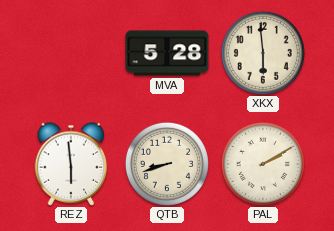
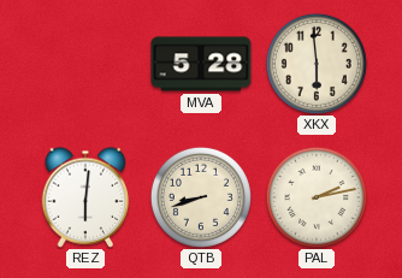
REZ: 5:59 -> 6:01
PAL: 2:10 -> 2:13
